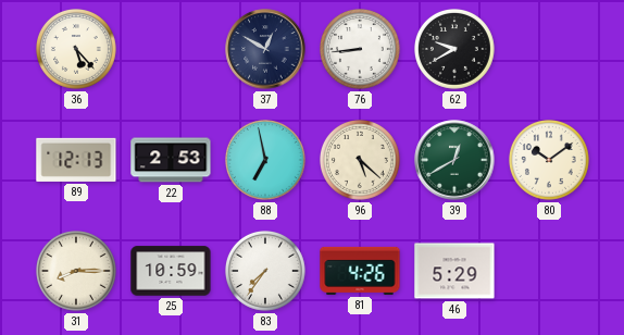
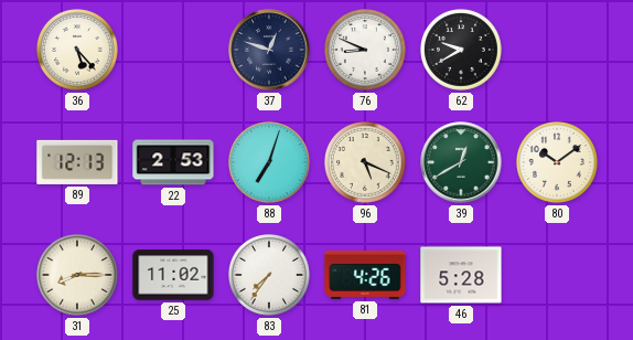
37: 12:50 -> 12:48
76: 8:44 -> 8:49
88: 6:58 -> 7:03
96: 5:22 -> 5:19
25: 10:59 -> 11:02
46: 5:29 -> 5:28
